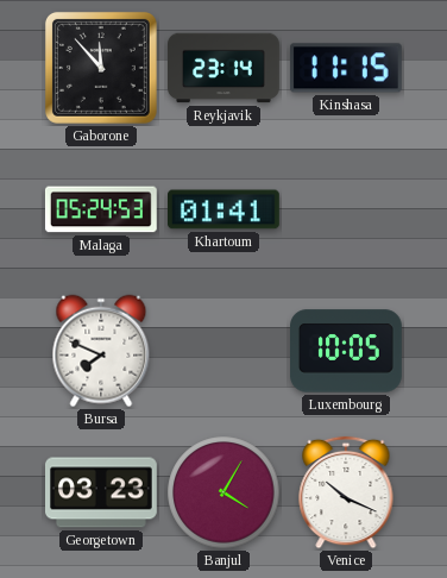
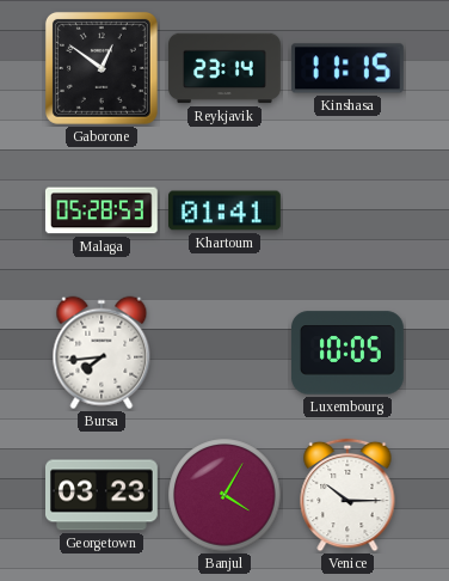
Gaborone: 11:53 -> 12:51
Malaga: 05:24 -> 05:28
Bursa: 7:49 -> 7:44
Venice: 10:19 -> 10:15
